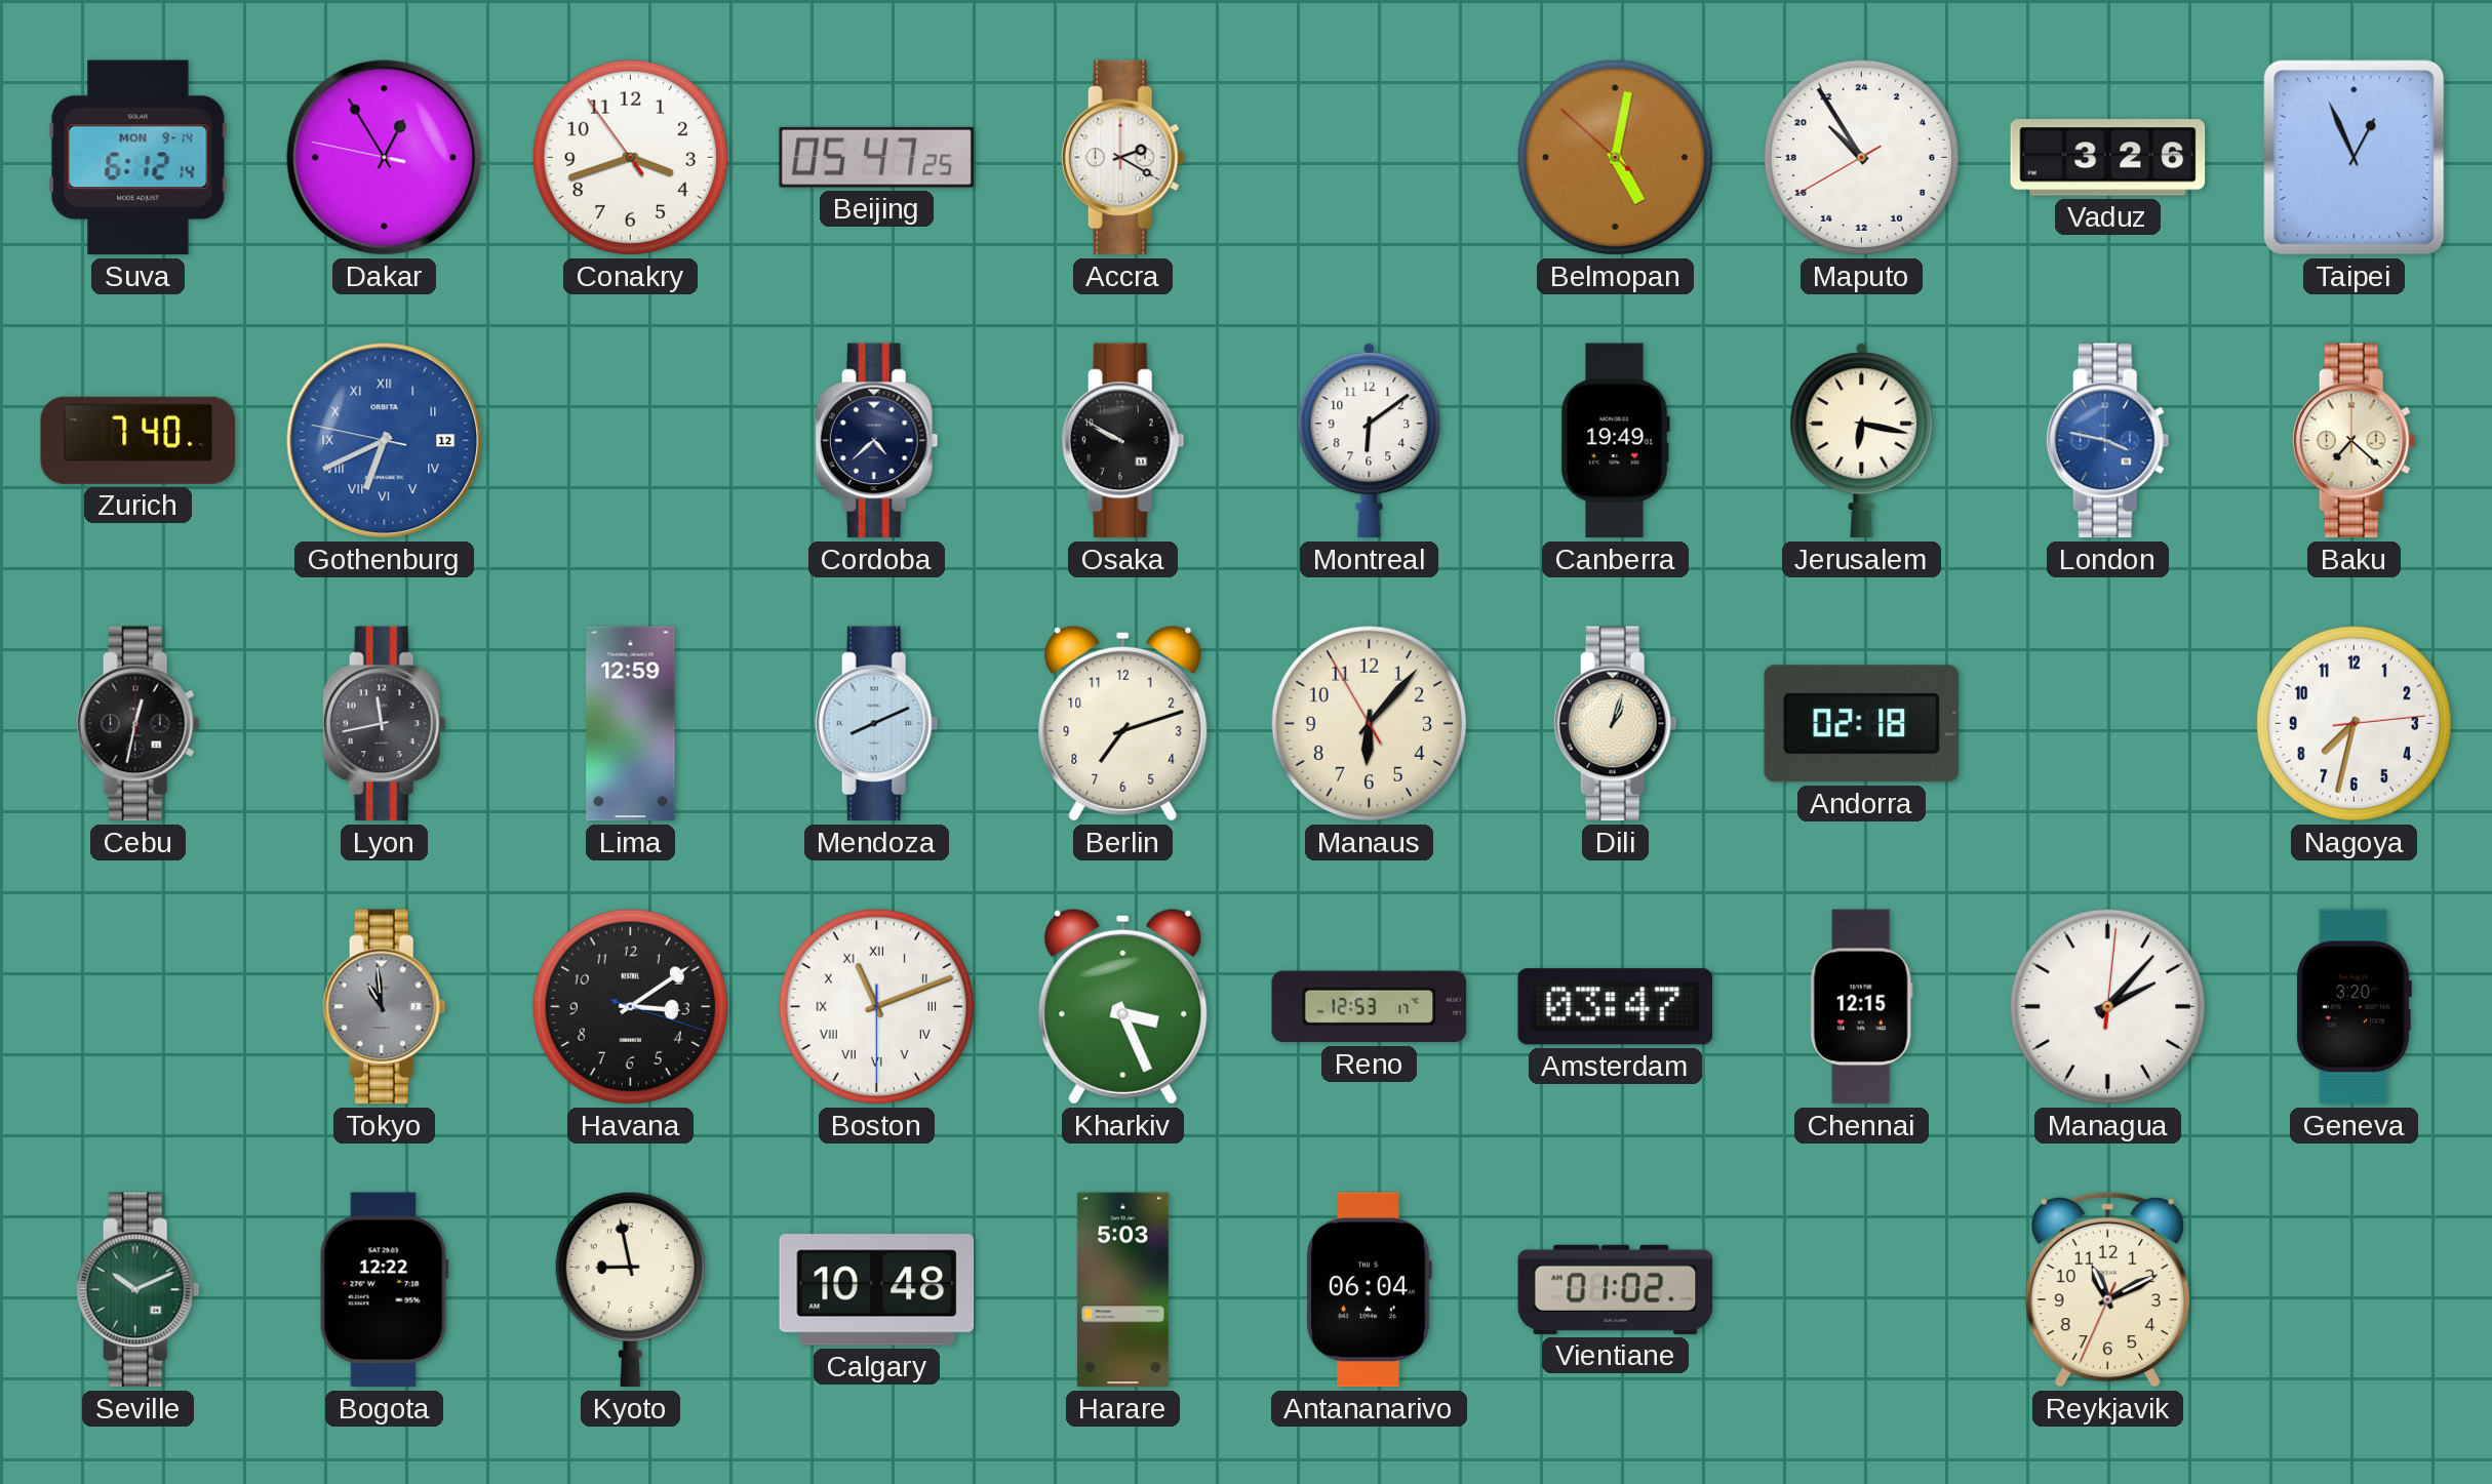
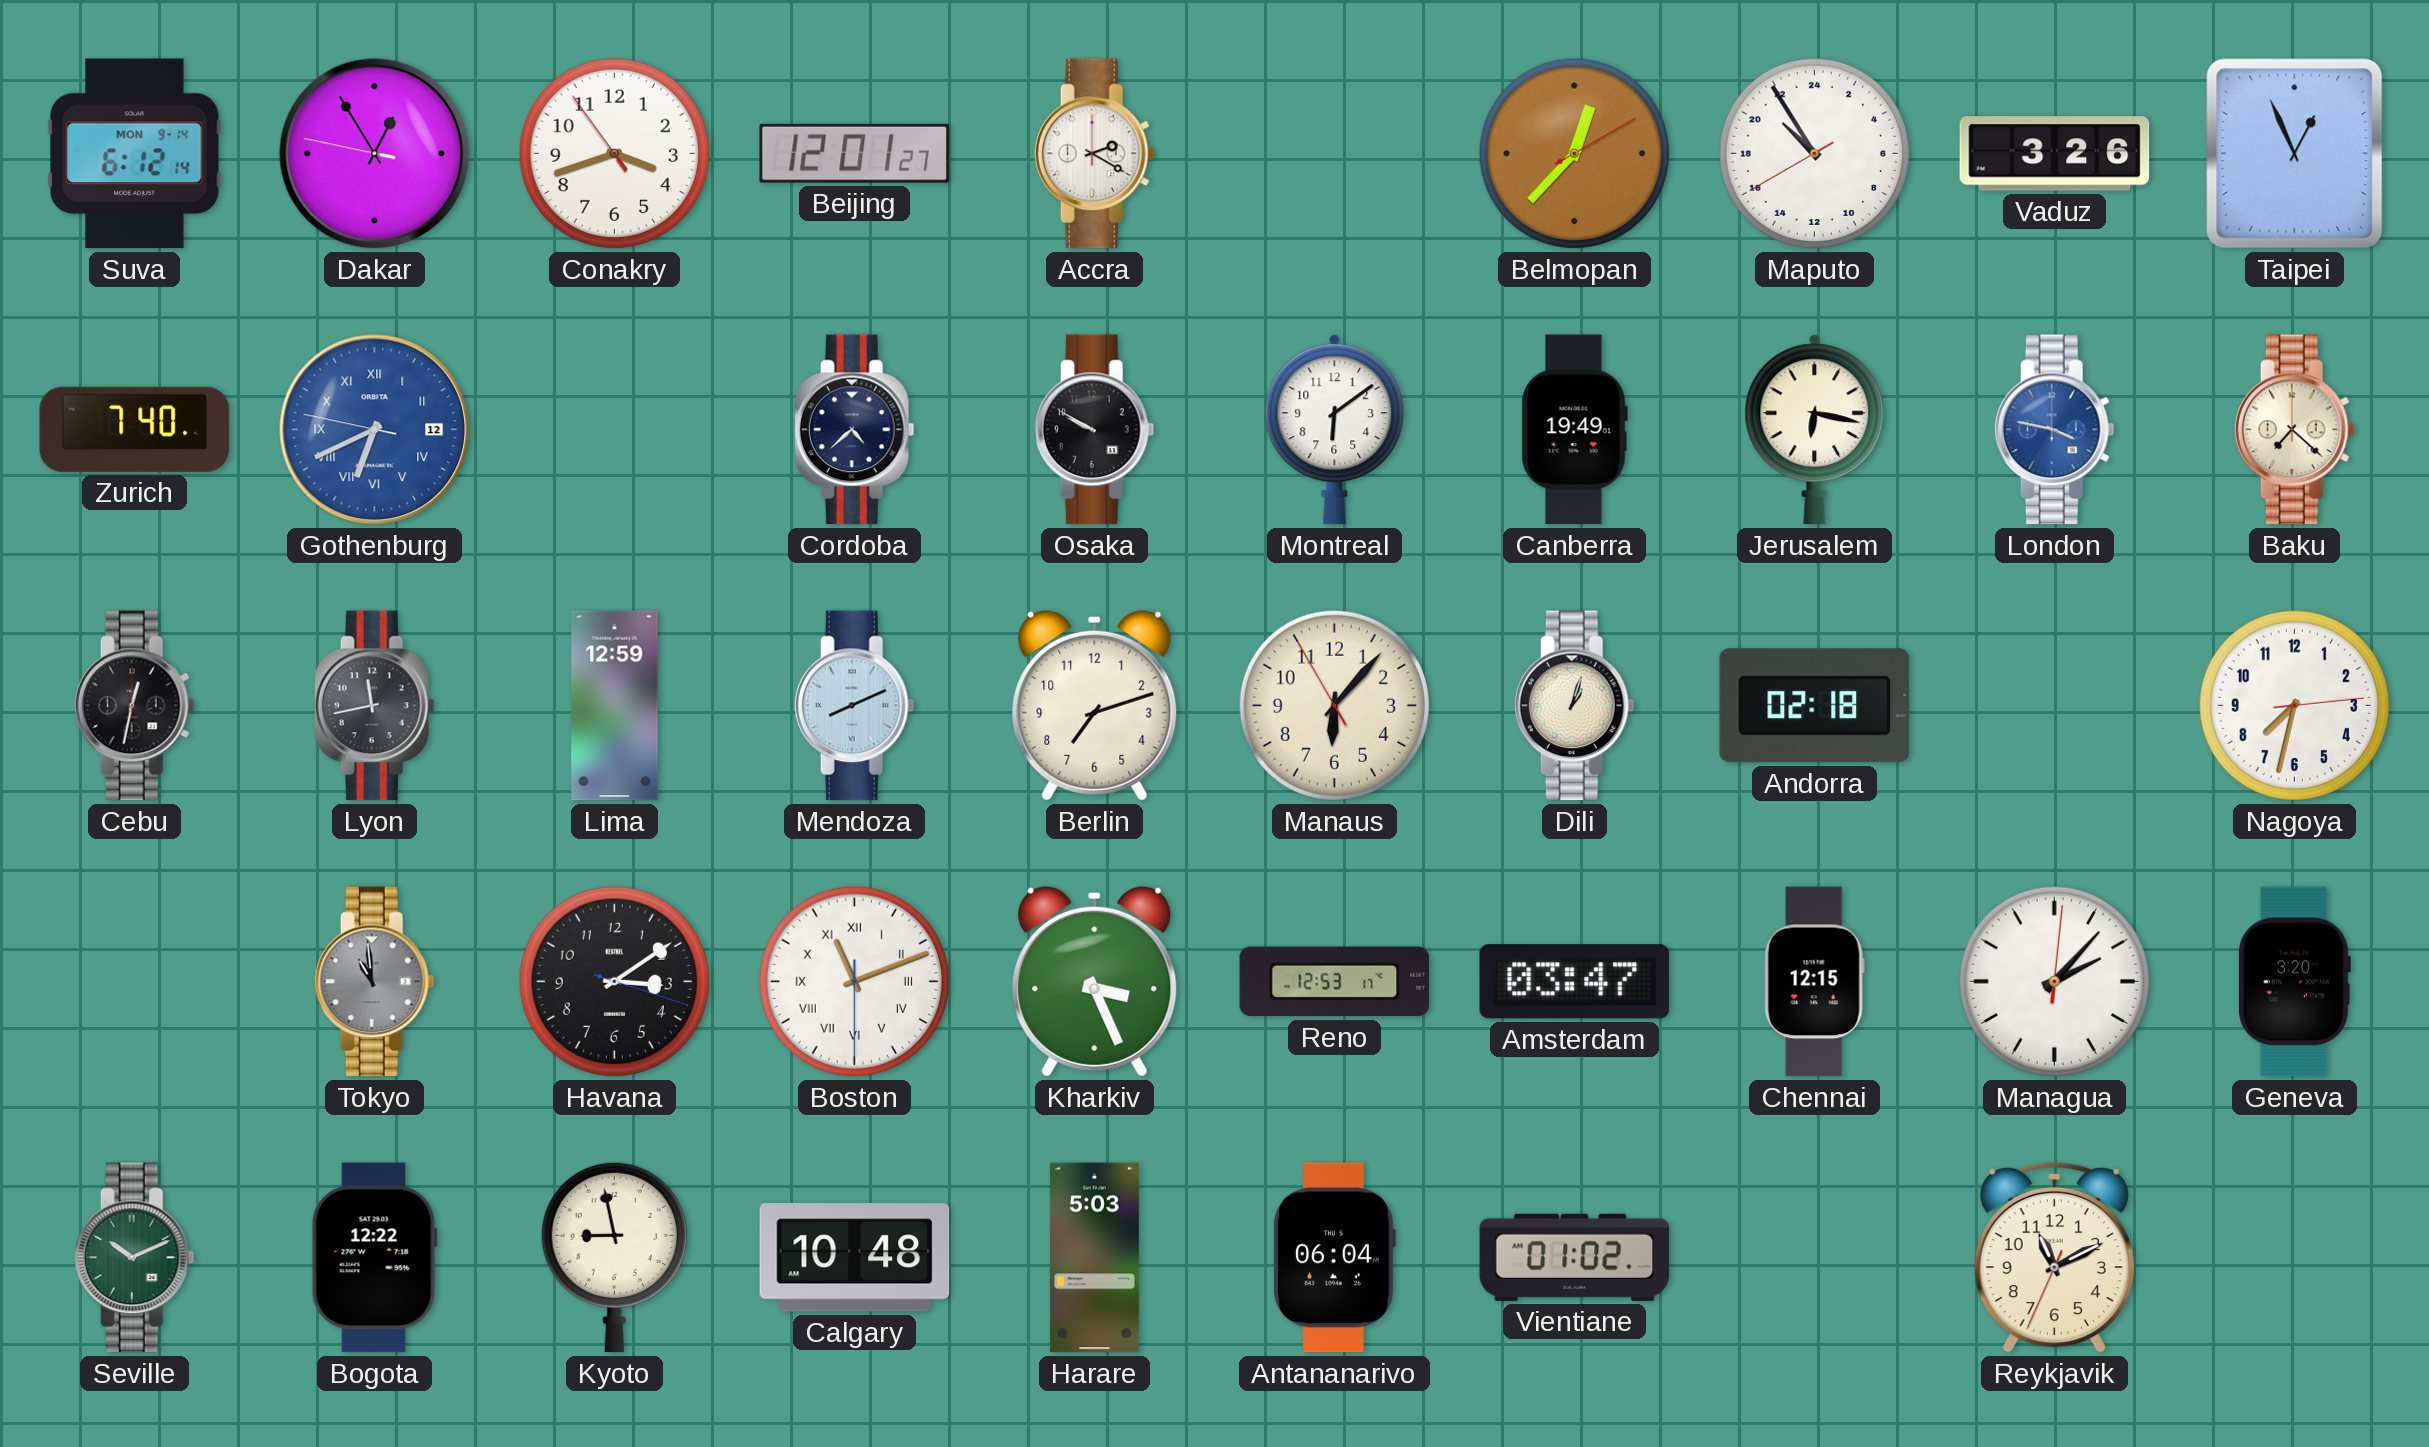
Beijing: 05:47 -> 12:01
Belmopan: 5:01 -> 12:37
